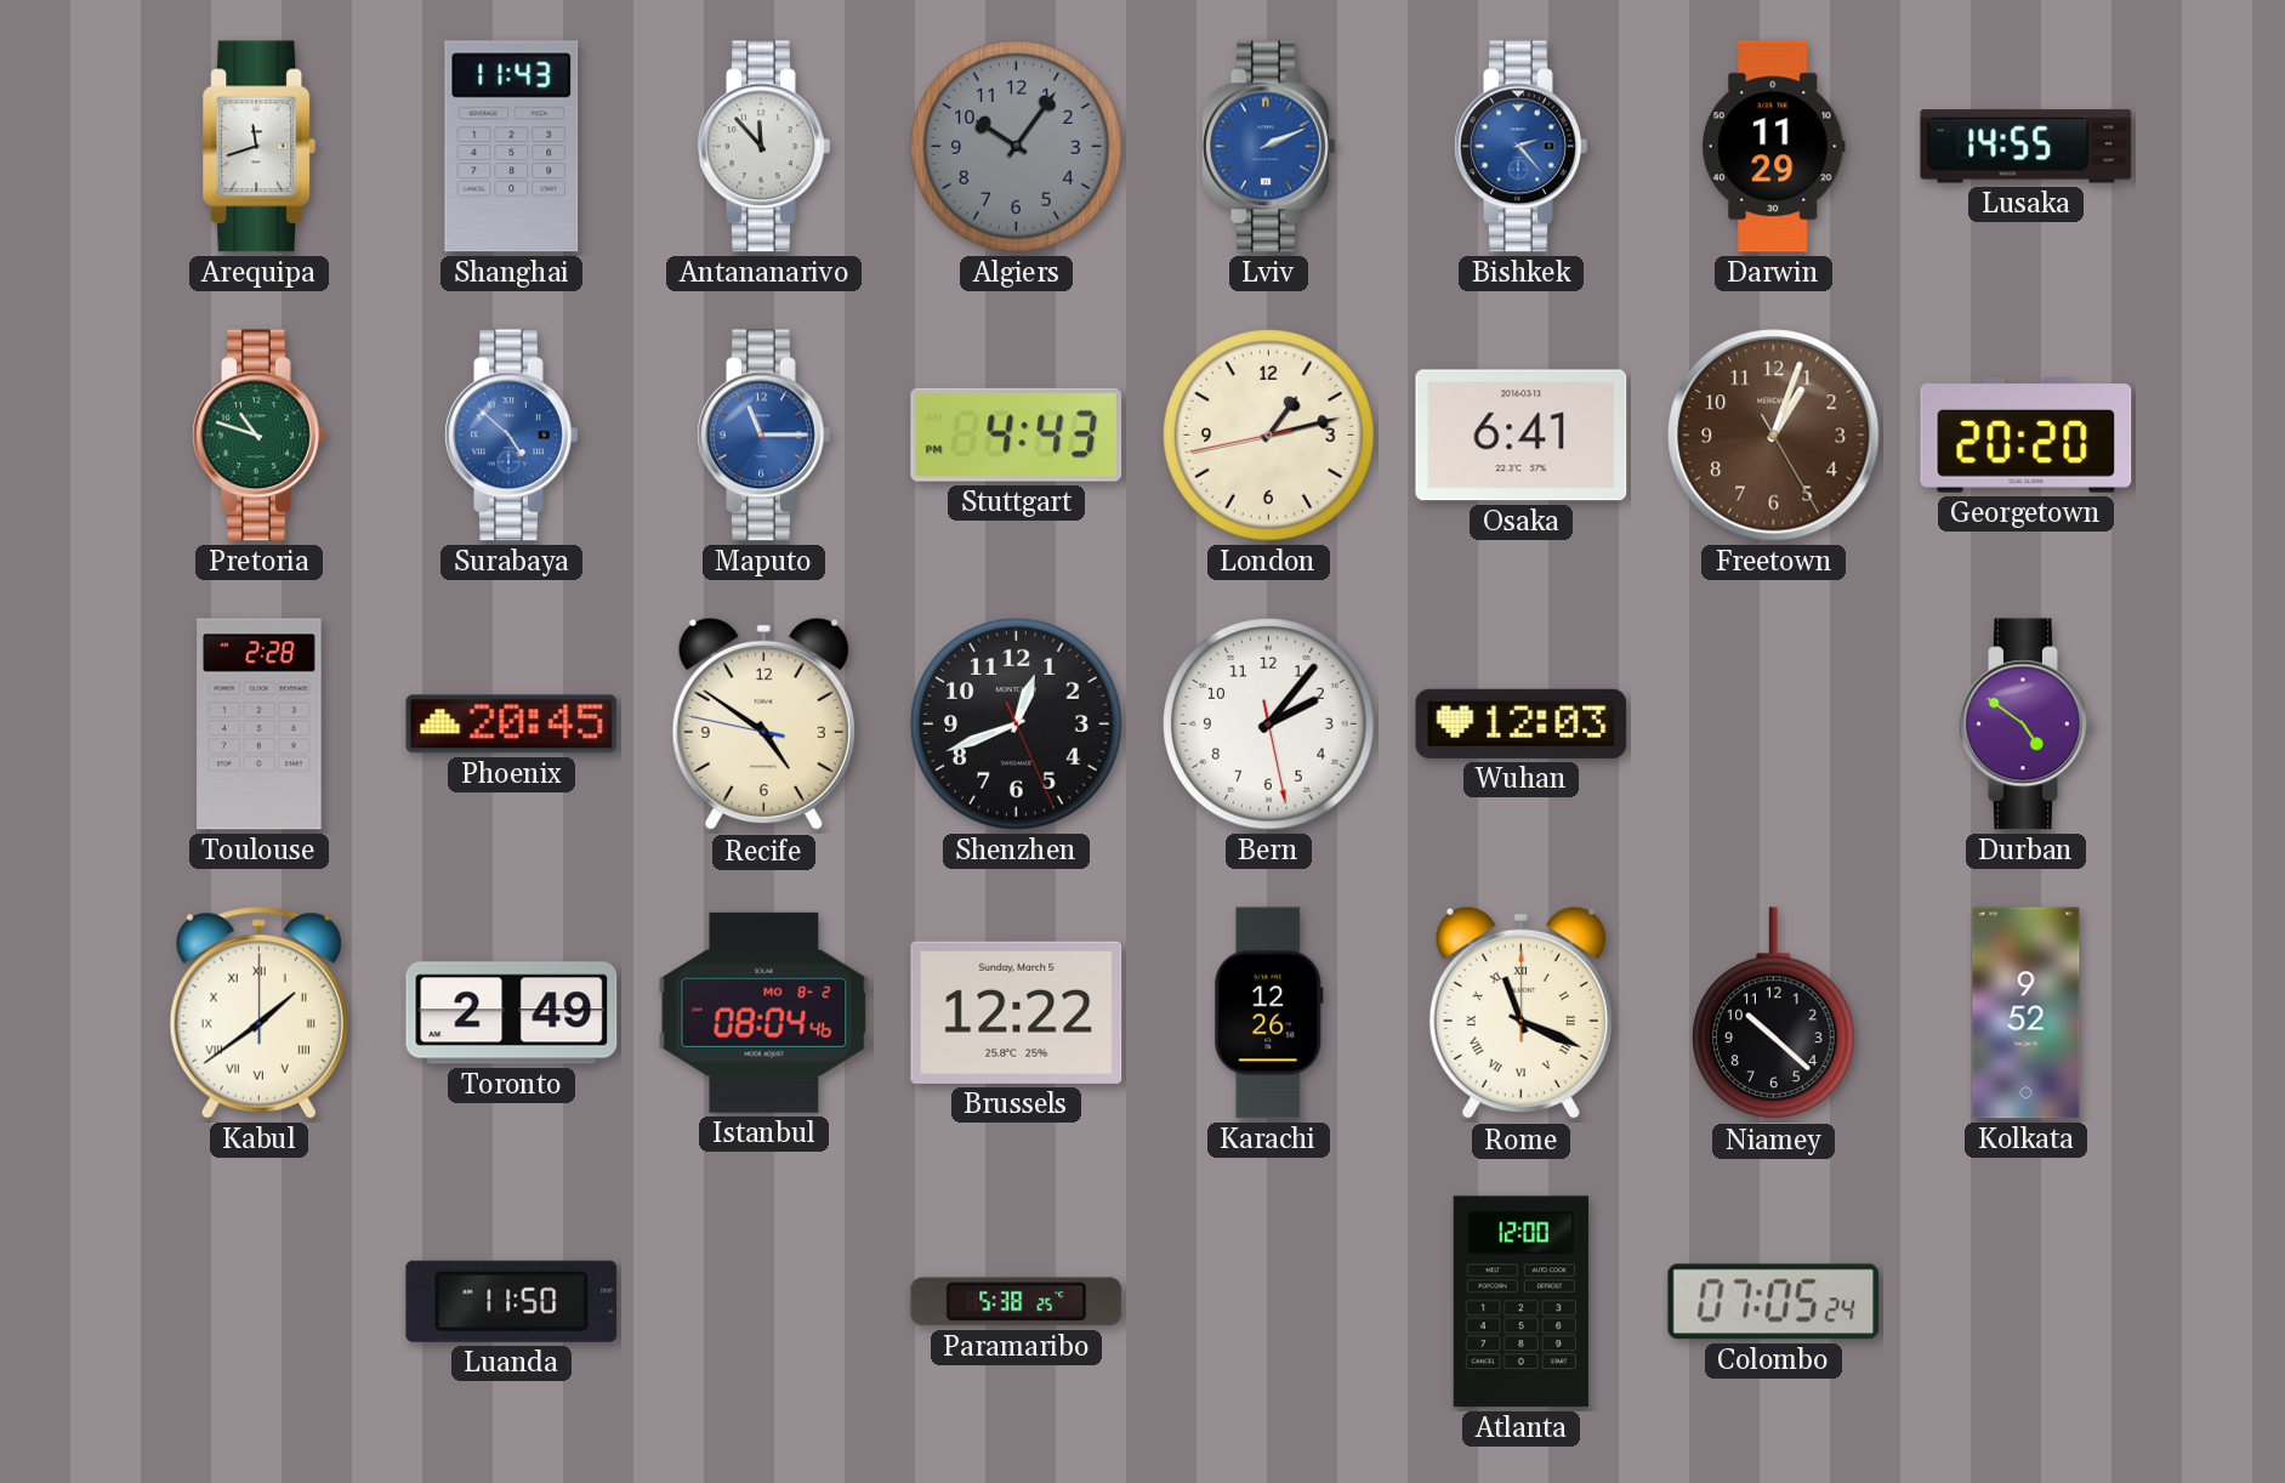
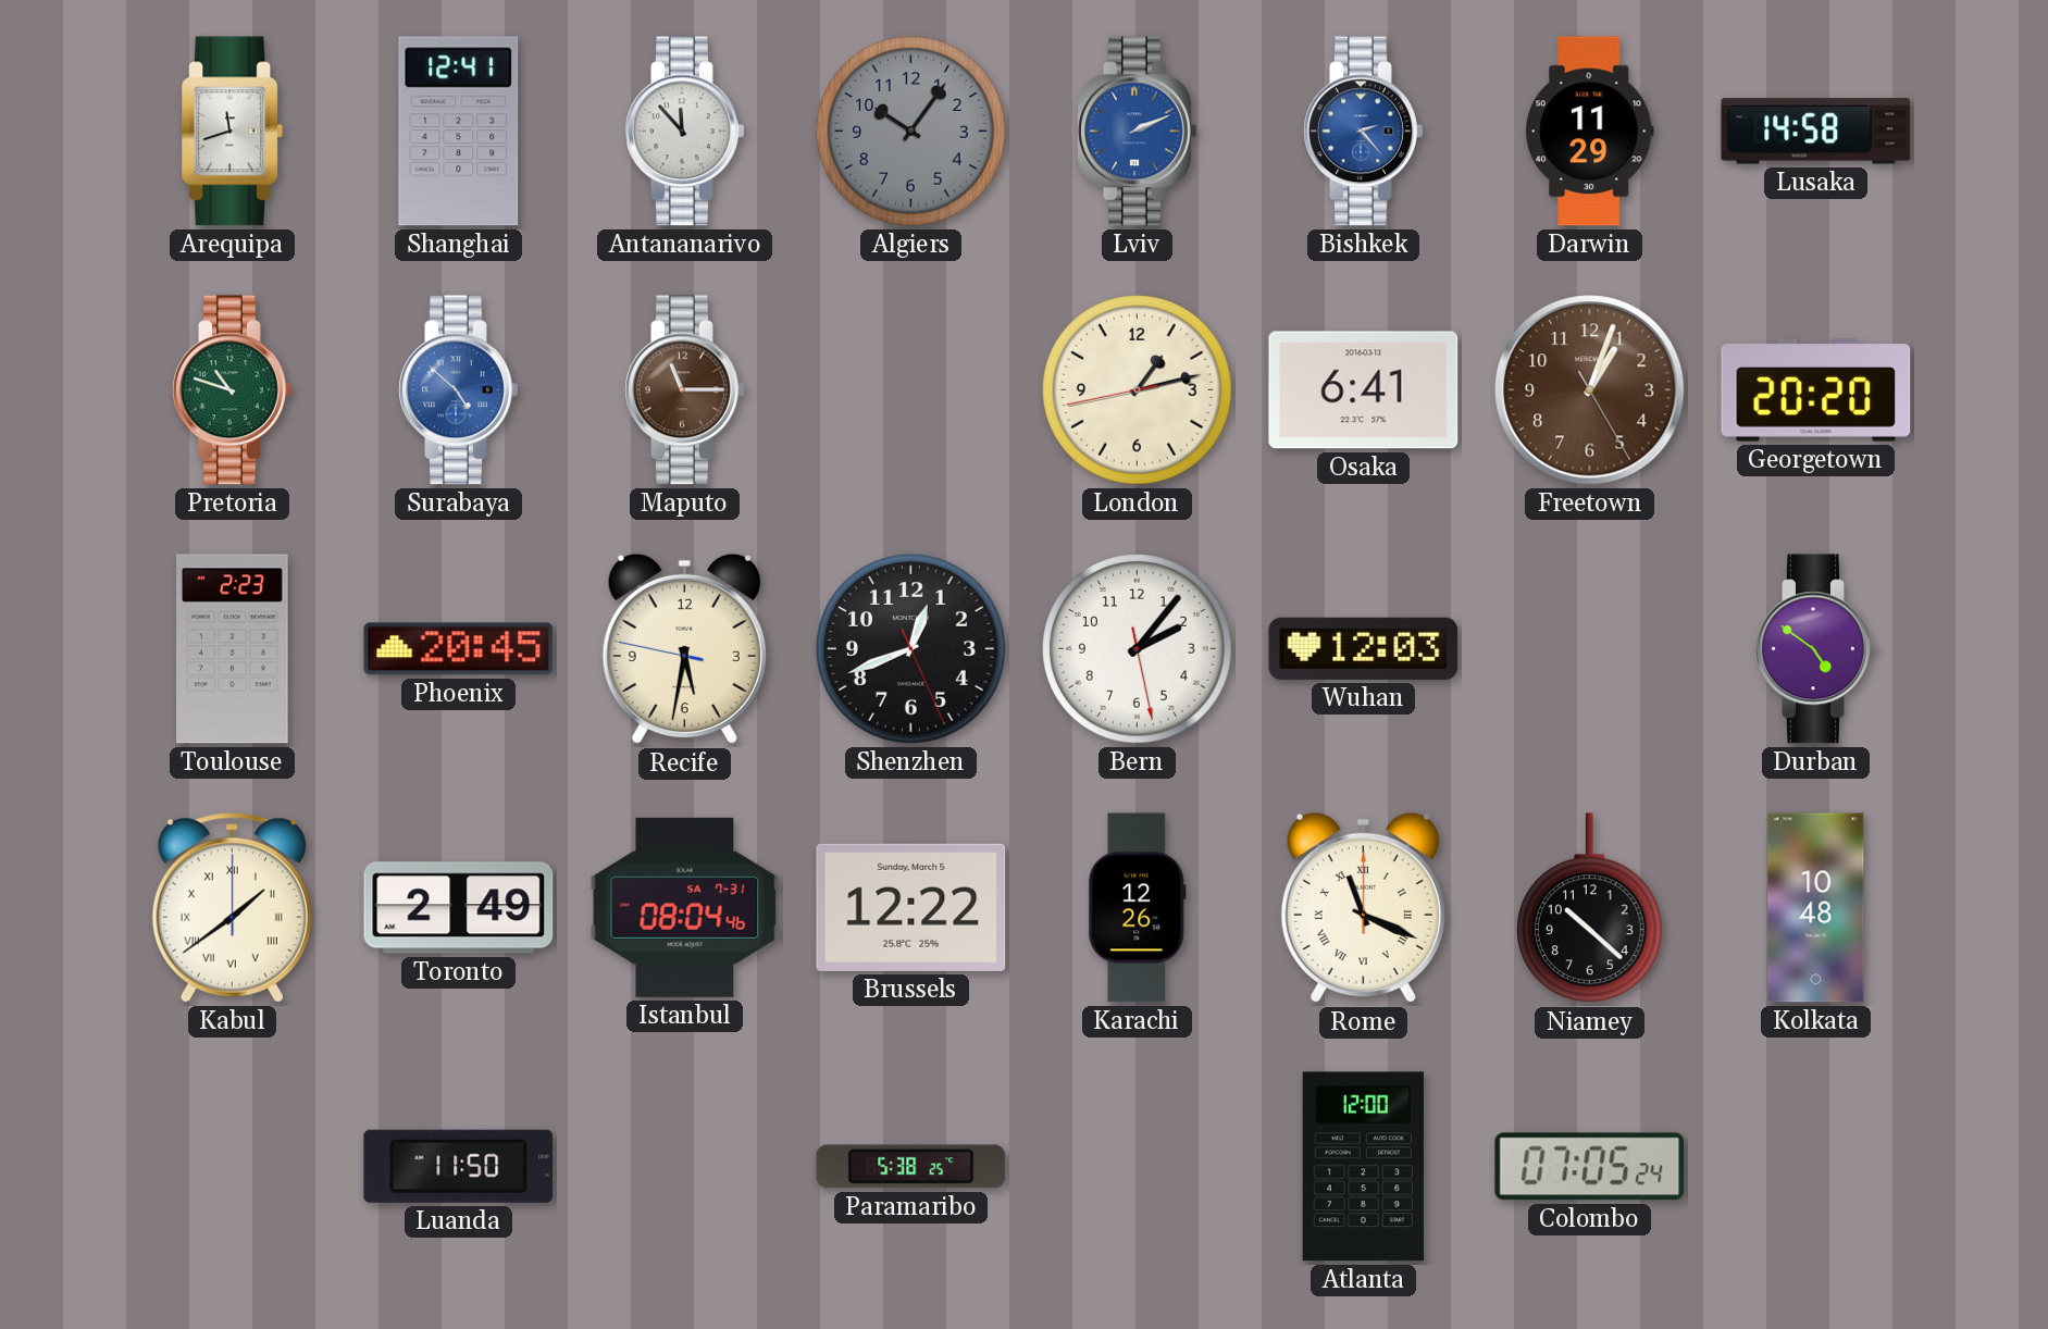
Shanghai: 11:43 -> 12:41
Lusaka: 14:55 -> 14:58
Maputo dial: blue -> brown
Stuttgart: 4:43 -> none
Toulouse: 2:28 -> 2:23
Recife: 4:50 -> 5:31
Istanbul date: MO 8-2 -> SA 7-31
Kolkata: 9:52 -> 10:48
